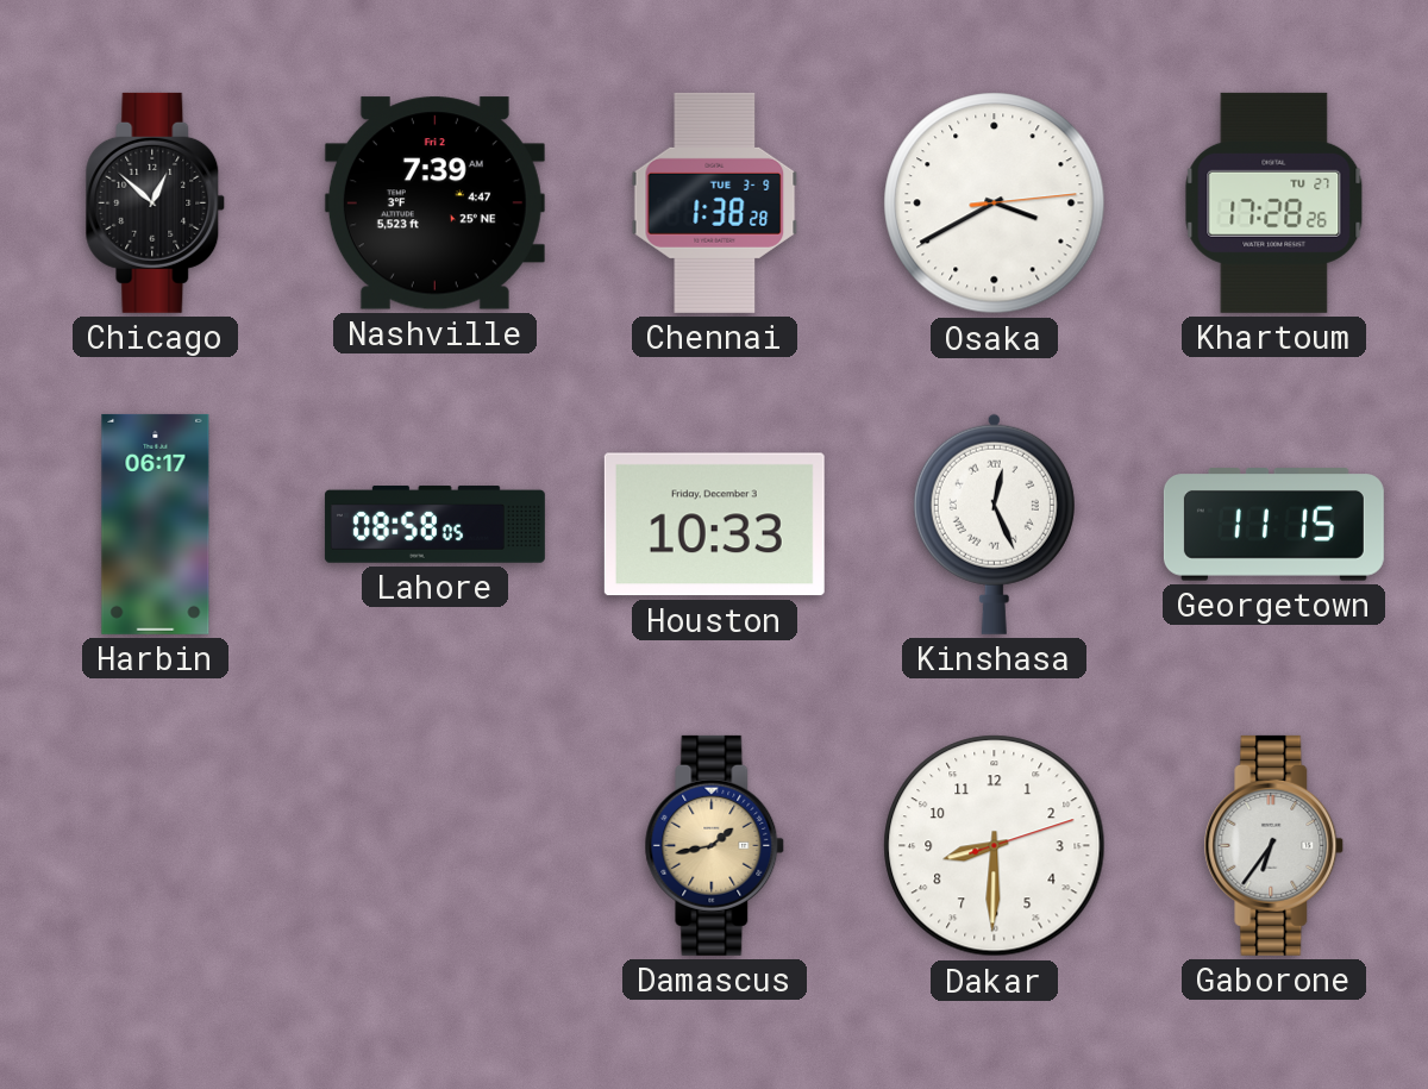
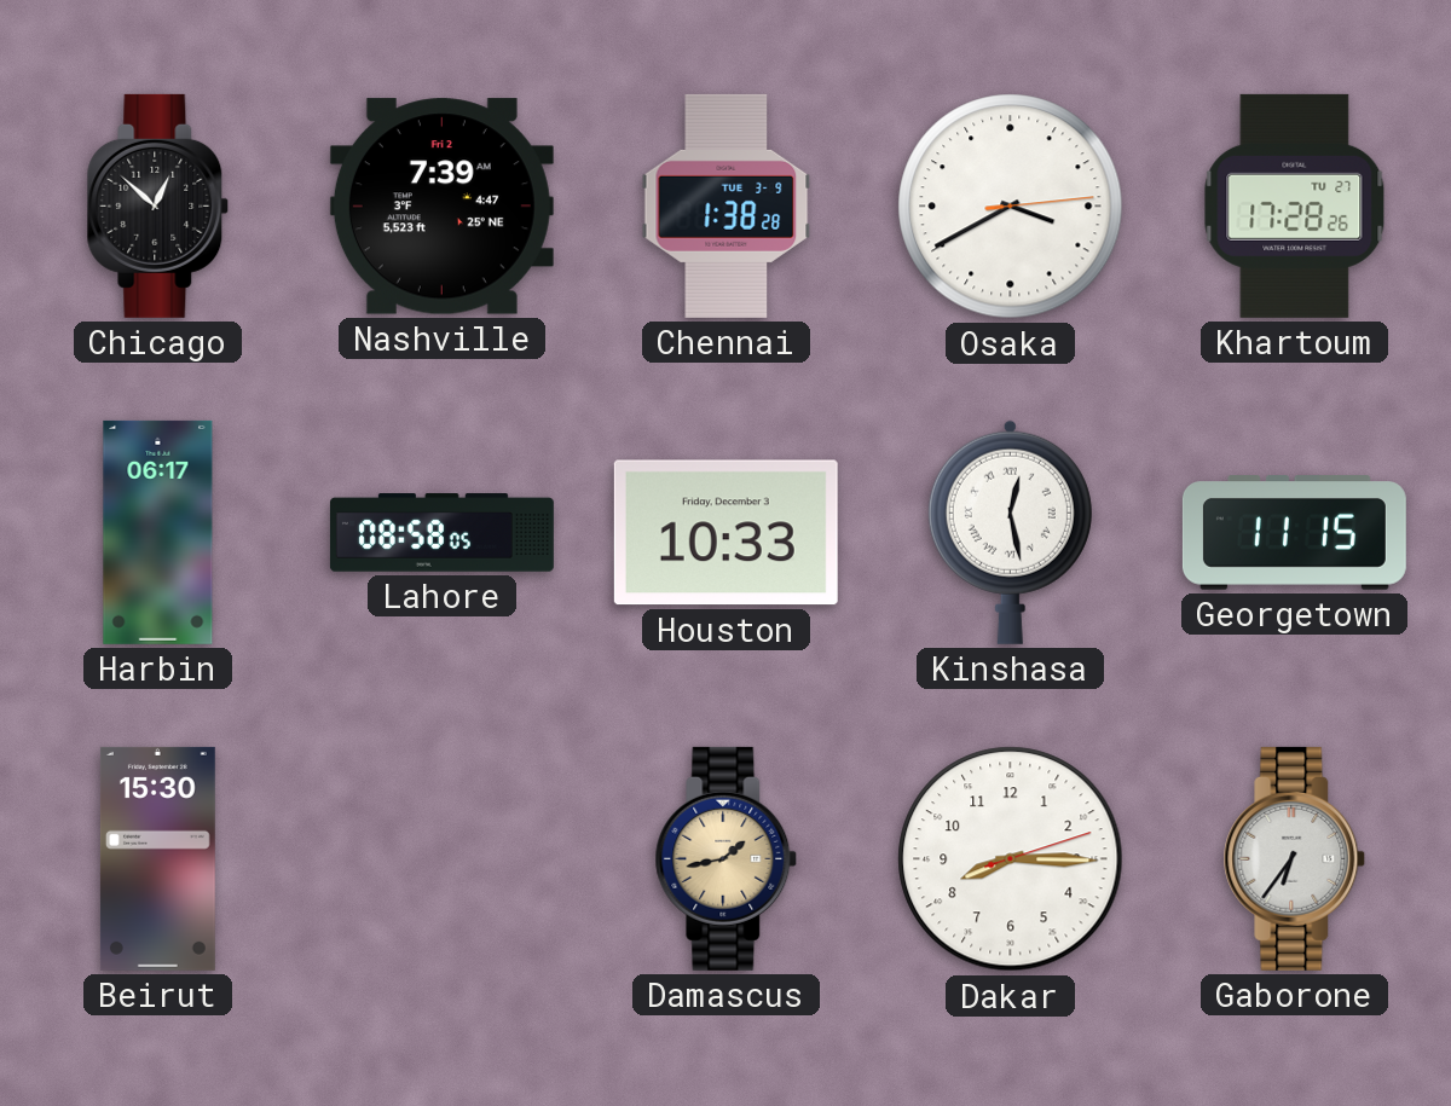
Kinshasa: 12:26 -> 12:28
Beirut: none -> 15:30
Dakar: 8:30 -> 8:15
